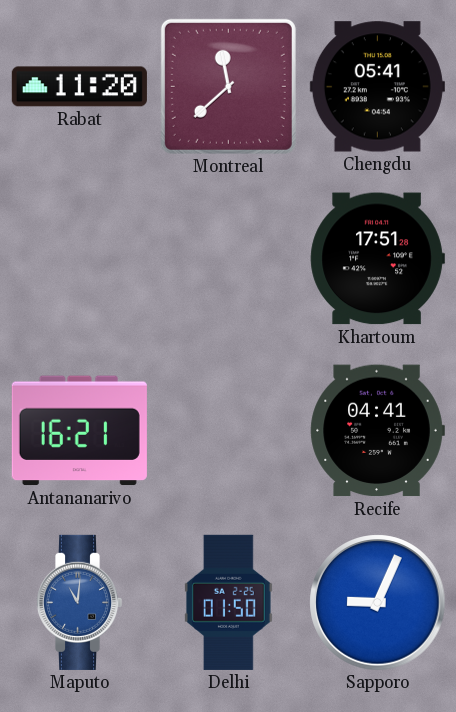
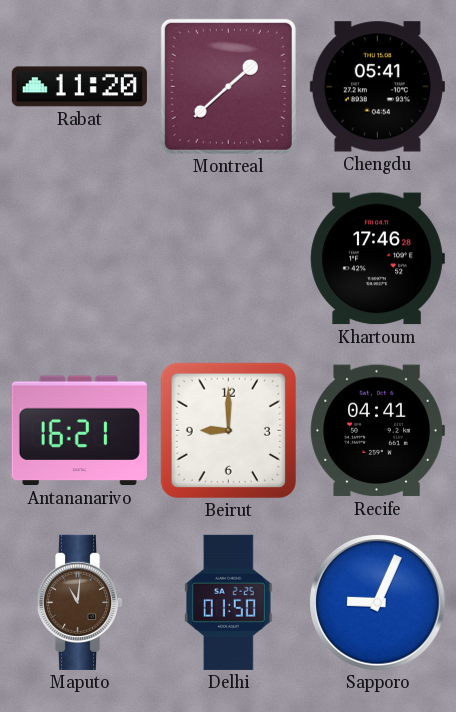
Montreal: 11:38 -> 1:38
Khartoum: 17:51 -> 17:46
Beirut: none -> 9:00
Maputo dial: blue -> brown
